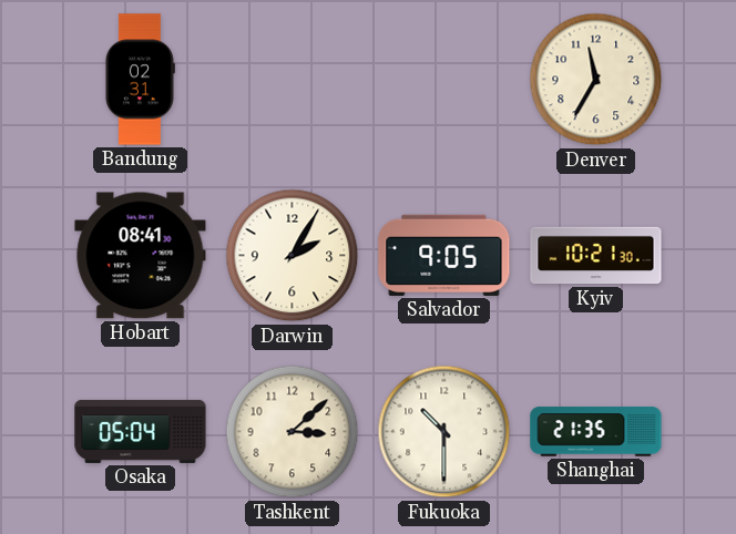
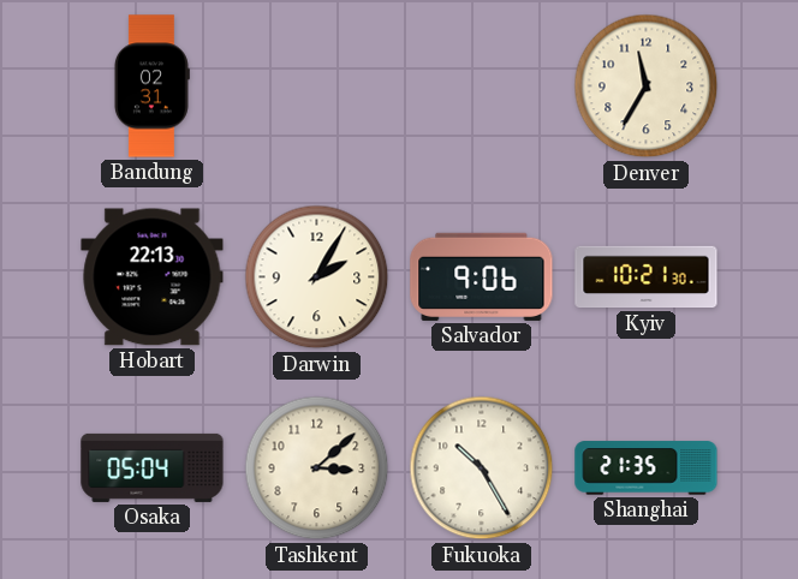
Hobart: 08:41 -> 22:13
Salvador: 9:05 -> 9:06
Fukuoka: 10:30 -> 10:25
